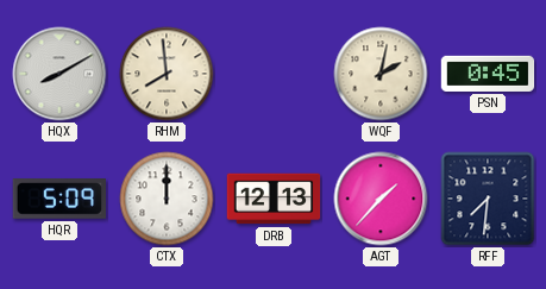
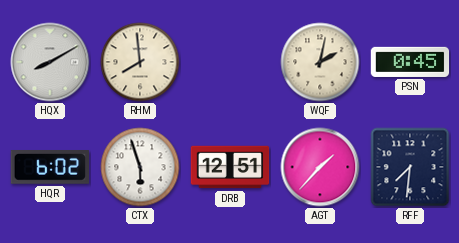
HQR: 5:09 -> 6:02
CTX: 12:00 -> 5:57
DRB: 12:13 -> 12:51
